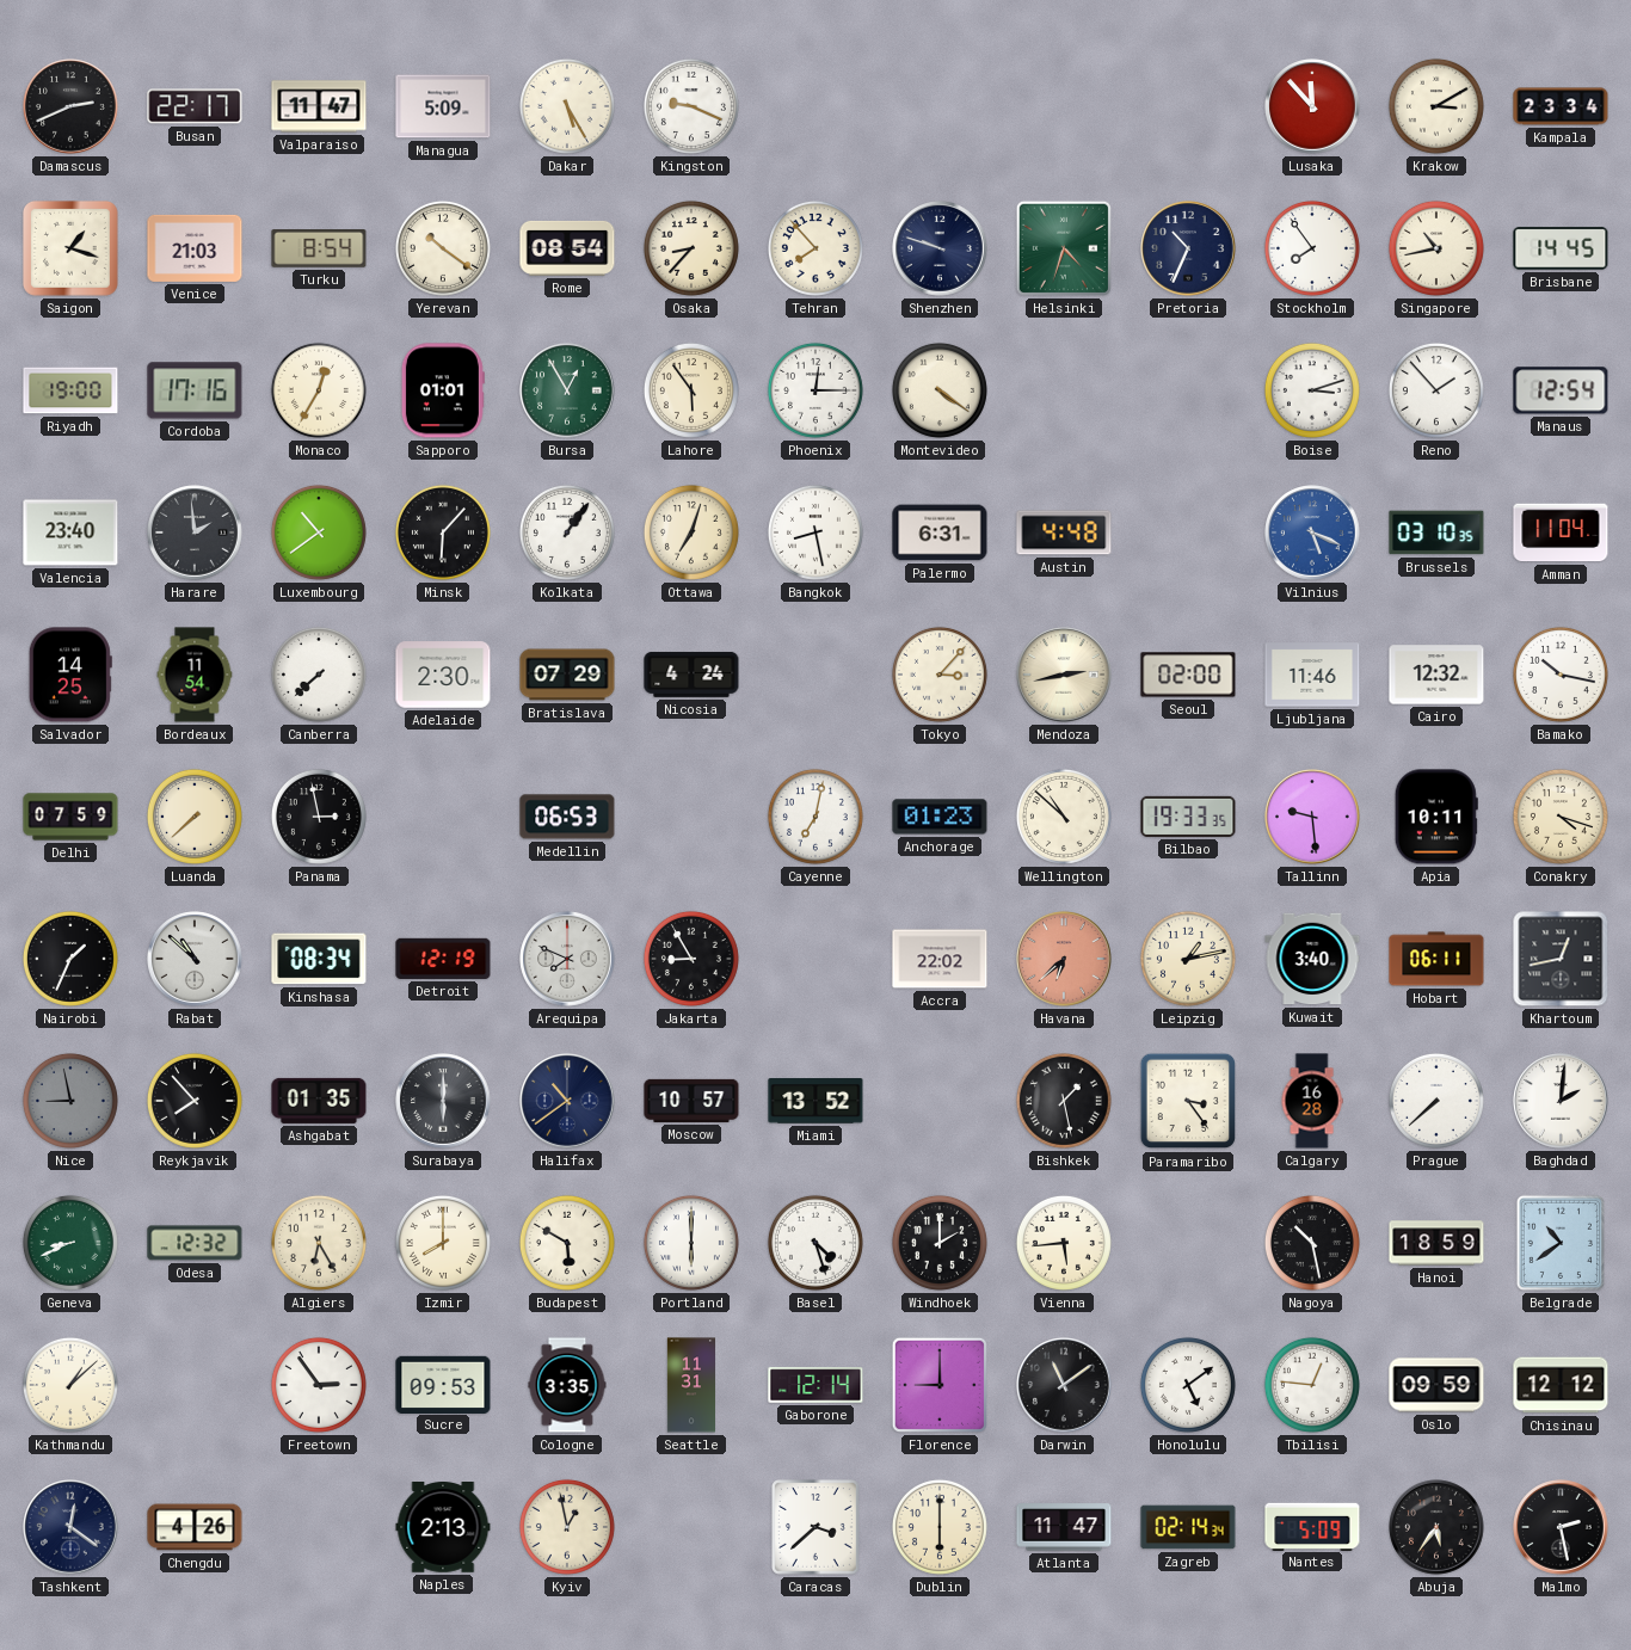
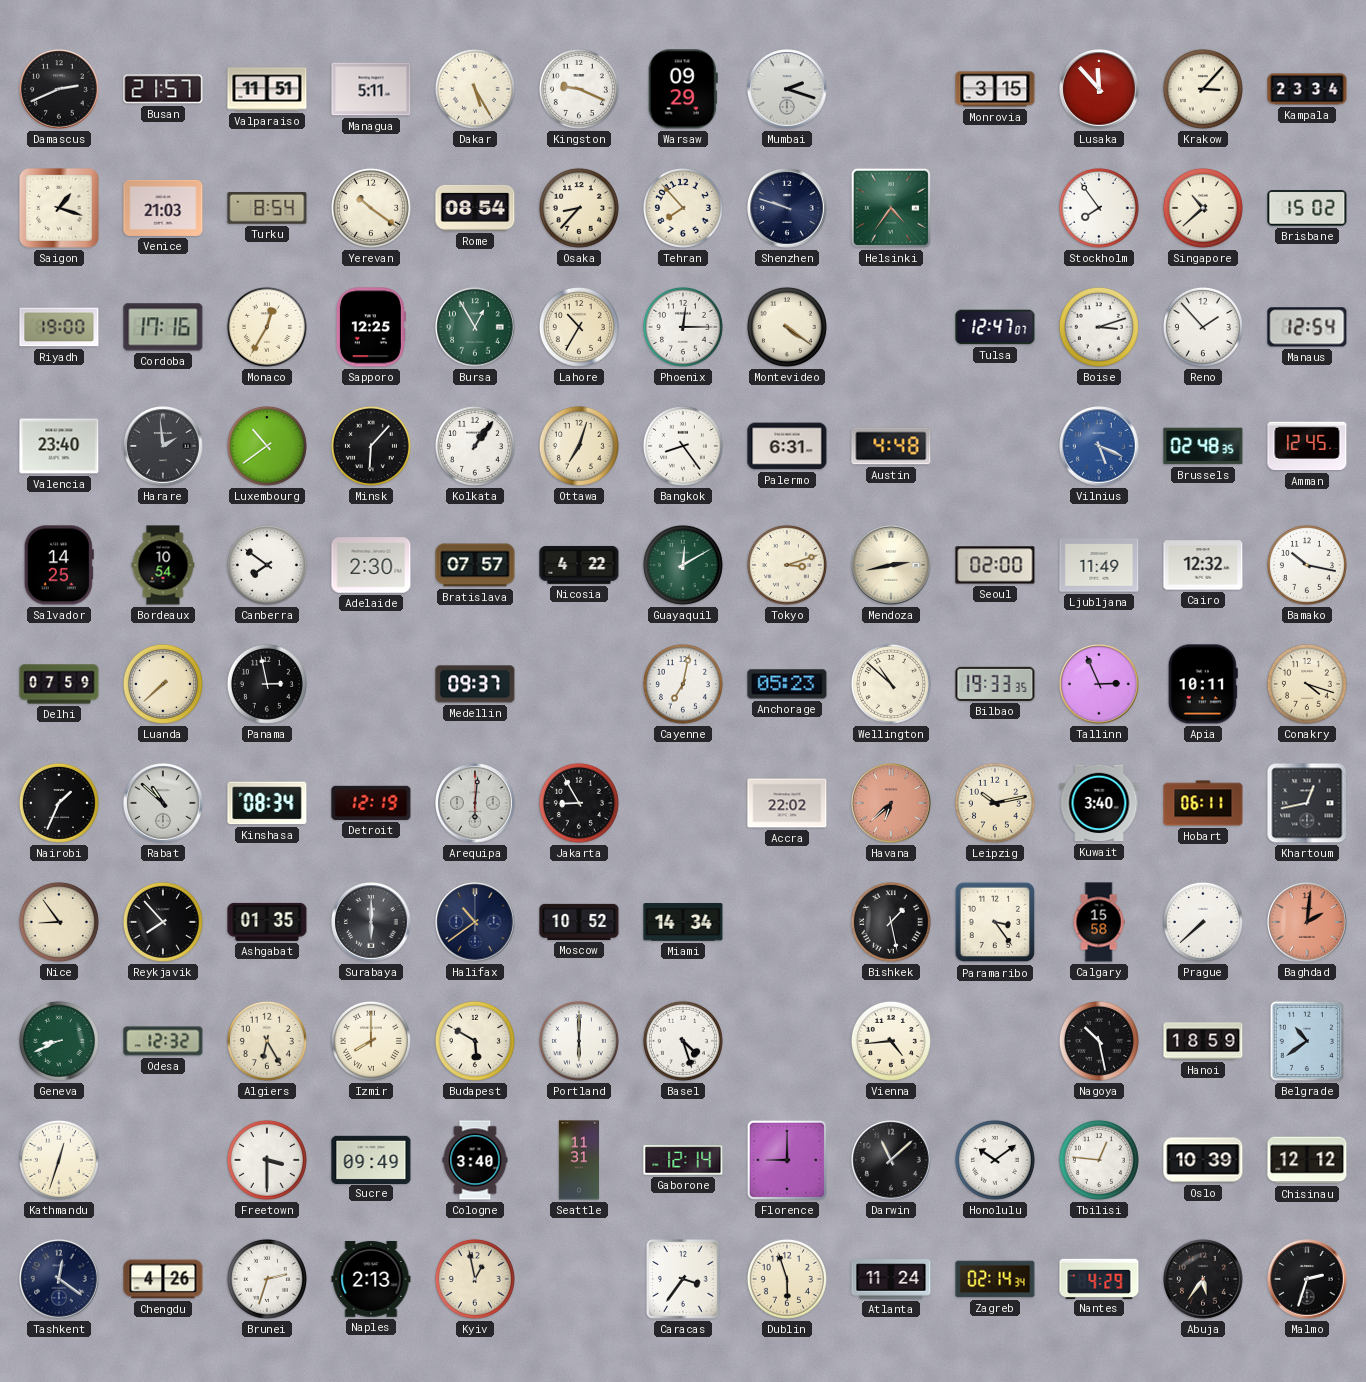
Busan: 22:17 -> 21:57
Valparaiso: 11:47 -> 11:51
Managua: 5:09 -> 5:11
Warsaw: none -> 09:29
Mumbai: none -> 2:18
Monrovia: none -> 3:15
Krakow: 3:10 -> 3:07
Helsinki: 4:33 -> 4:36
Pretoria: 10:34 -> none
Singapore: 10:43 -> 10:38
Brisbane: 14:45 -> 15:02
Sapporo: 01:01 -> 12:25
Lahore: 5:54 -> 10:35
Tulsa: none -> 12:47
Bangkok: 8:28 -> 8:24
Brussels: 03:10 -> 02:48
Amman: 11:04 -> 12:45
Bordeaux: 11:54 -> 10:54
Canberra: 7:38 -> 7:51
Bratislava: 07:29 -> 07:57
Nicosia: 4:24 -> 4:22
Guayaquil: none -> 12:10
Tokyo: 3:07 -> 3:12
Ljubljana: 11:46 -> 11:49
Medellin: 06:53 -> 09:37
Anchorage: 01:23 -> 05:23
Tallinn: 9:29 -> 2:56
Arequipa: 7:49 -> 6:01
Leipzig: 1:13 -> 10:13
Nice: 8:58 -> 8:54
Nice dial: grey -> cream
Moscow: 10:57 -> 10:52
Miami: 13:52 -> 14:34
Calgary: 16:28 -> 15:58
Baghdad dial: white -> salmon
Windhoek: 2:00 -> none
Vienna: 5:44 -> 4:44
Kathmandu: 1:08 -> 12:33
Freetown: 2:54 -> 3:30
Sucre: 09:53 -> 09:49
Cologne: 3:35 -> 3:40
Darwin: 11:09 -> 11:08
Honolulu: 5:09 -> 10:09
Oslo: 09:59 -> 10:39
Brunei: none -> 2:33
Caracas: 3:38 -> 3:36
Dublin: 6:00 -> 5:57
Atlanta: 11:47 -> 11:24
Nantes: 5:09 -> 4:29
Malmo: 2:28 -> 2:33
